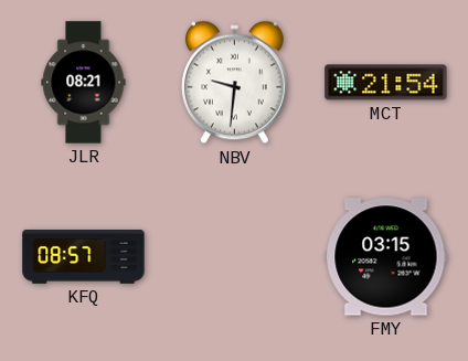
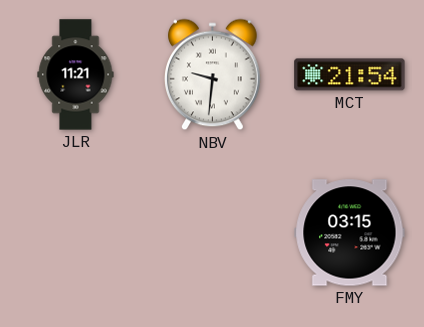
JLR: 08:21 -> 11:21
KFQ: 08:57 -> none
